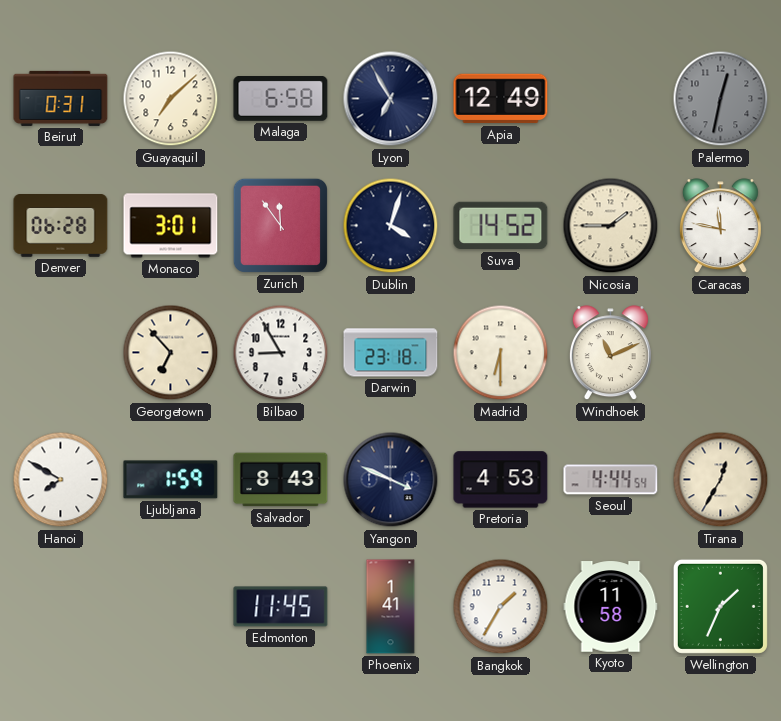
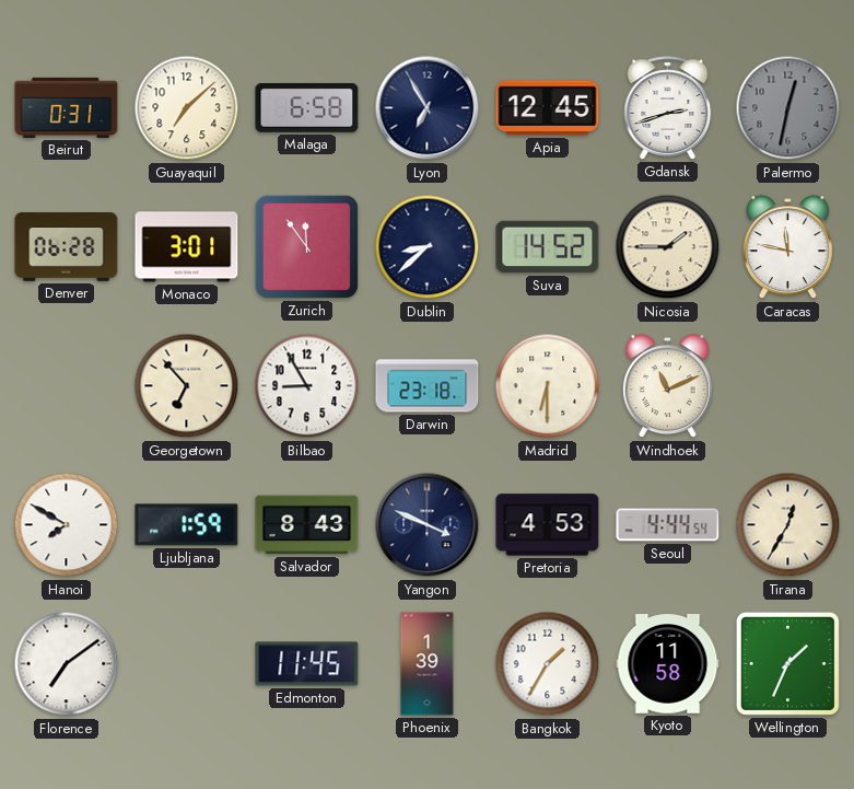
Apia: 12:49 -> 12:45
Gdansk: none -> 2:42
Dublin: 4:03 -> 8:38
Florence: none -> 7:09
Phoenix: 1:41 -> 1:39
